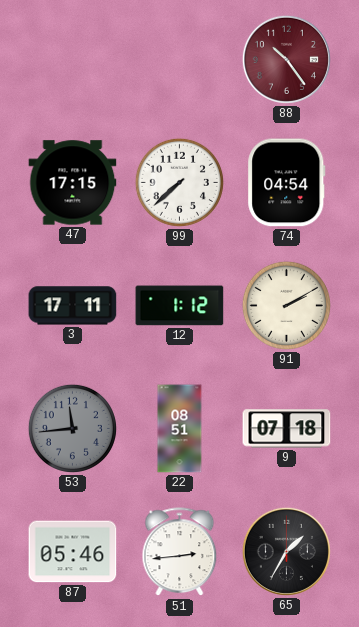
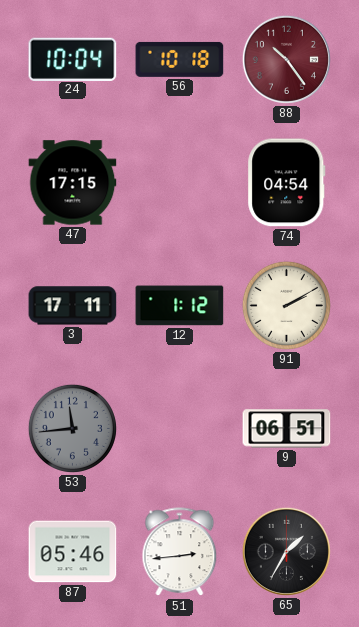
24: none -> 10:04
56: none -> 10:18
99: 7:38 -> none
22: 08:51 -> none
9: 07:18 -> 06:51
